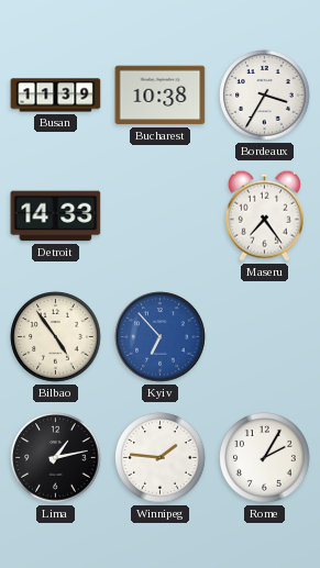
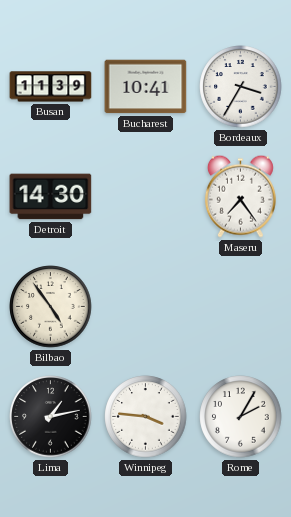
Bucharest: 10:38 -> 10:41
Detroit: 14:33 -> 14:30
Kyiv: 6:53 -> none
Winnipeg: 1:46 -> 3:46
